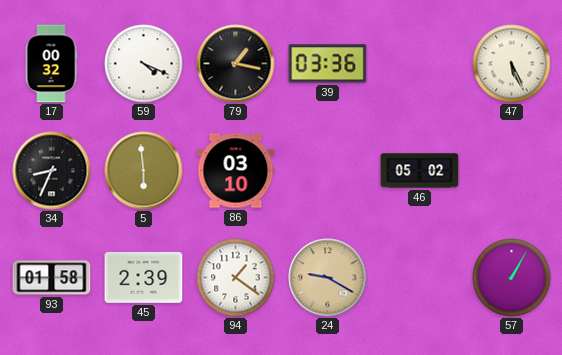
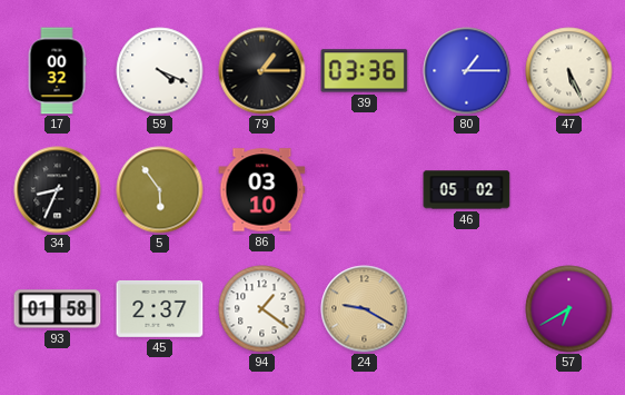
79: 1:17 -> 1:15
80: none -> 1:15
5: 5:59 -> 5:54
45: 2:39 -> 2:37
57: 1:05 -> 6:40
